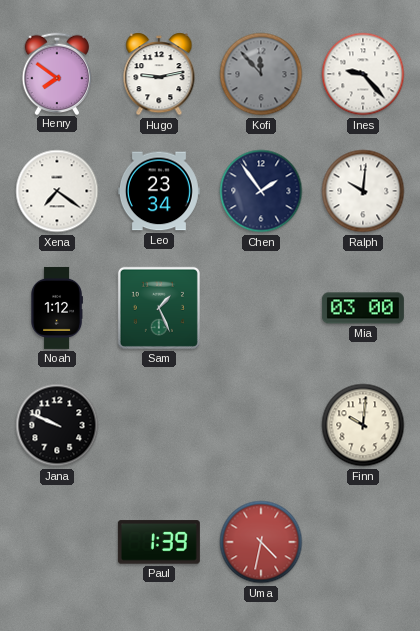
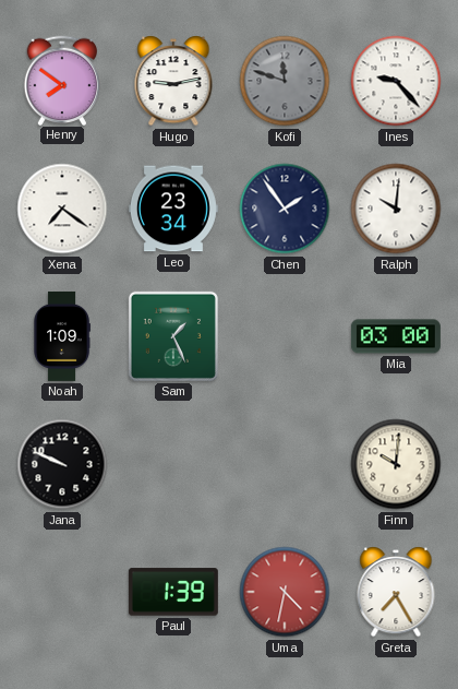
Kofi: 11:53 -> 11:48
Noah: 1:12 -> 1:09
Greta: none -> 7:25
